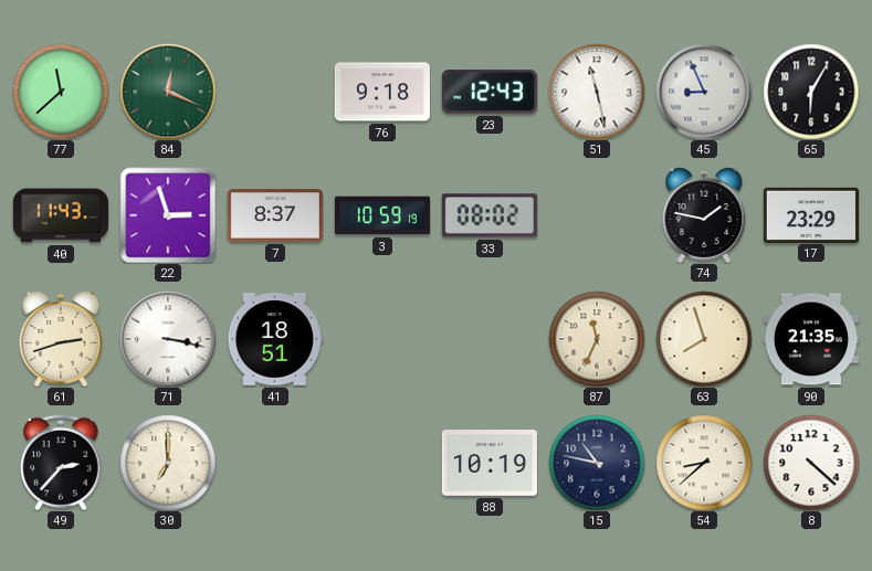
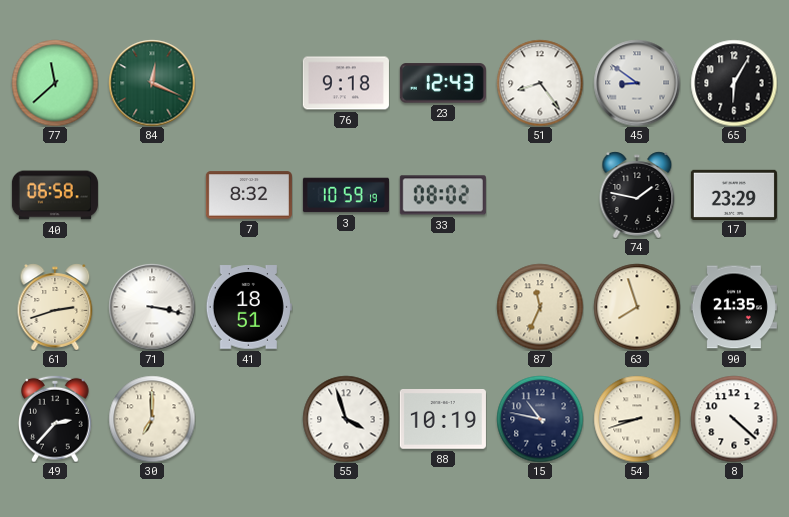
51: 11:28 -> 8:24
45: 8:56 -> 8:51
40: 11:43 -> 06:58
22: 2:57 -> none
7: 8:37 -> 8:32
55: none -> 3:57
54: 8:38 -> 8:42
